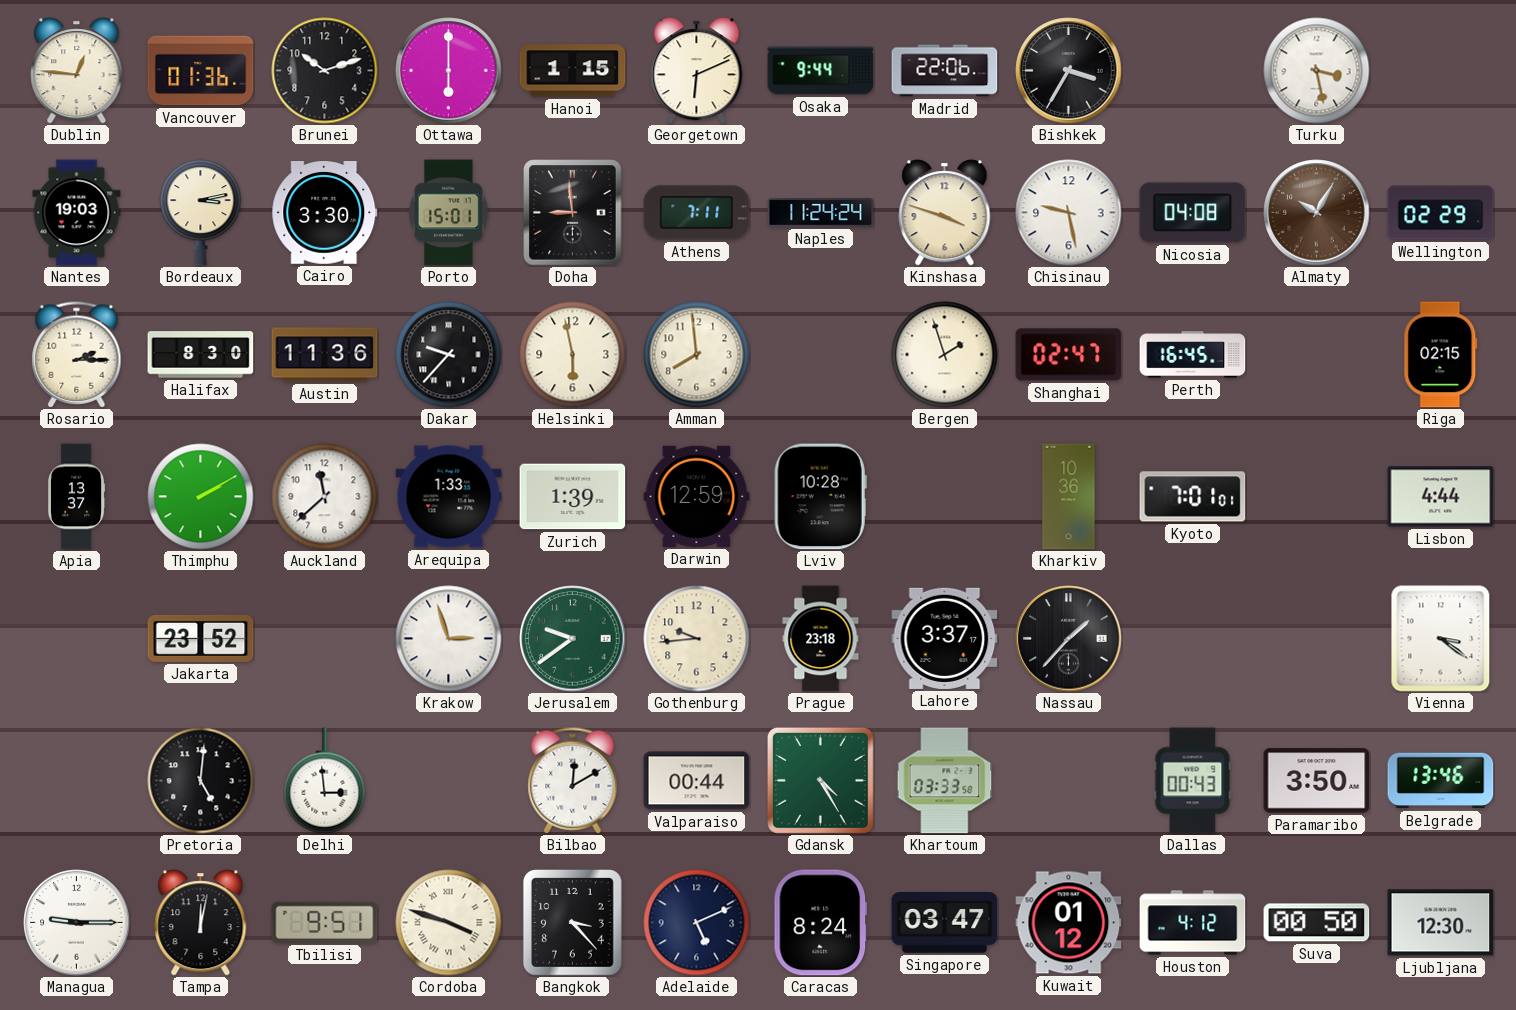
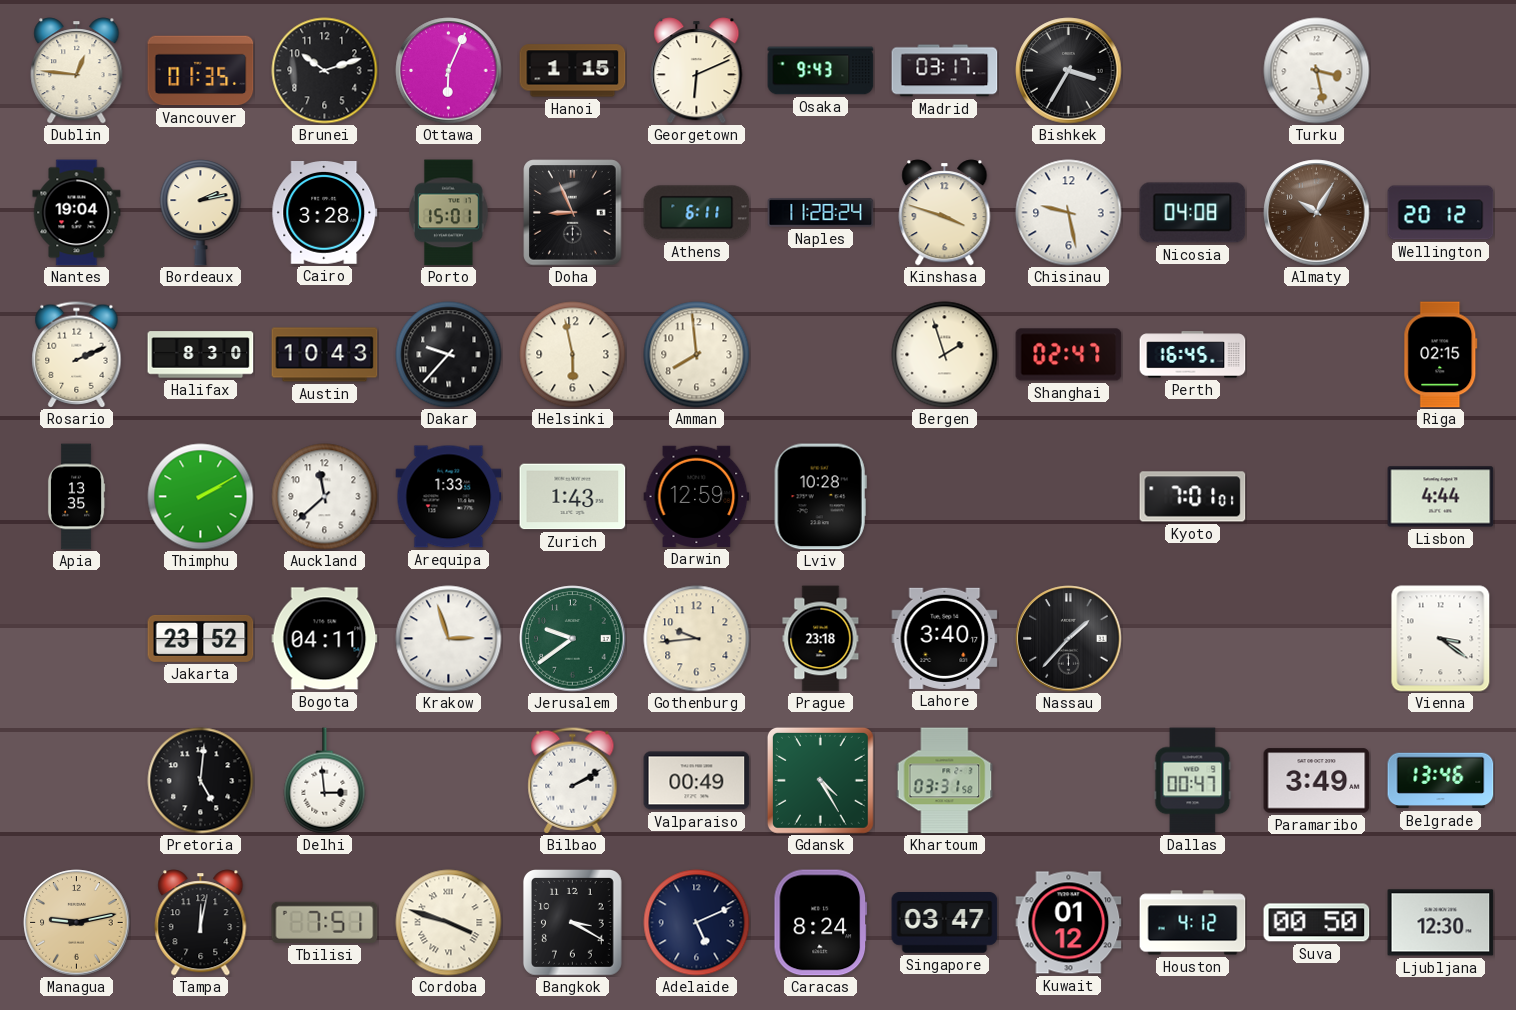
Vancouver: 01:36 -> 01:35
Ottawa: 6:00 -> 6:04
Osaka: 9:44 -> 9:43
Madrid: 22:06 -> 03:17
Nantes: 19:03 -> 19:04
Bordeaux: 3:13 -> 2:13
Cairo: 3:30 -> 3:28
Doha: 8:59 -> 8:56
Athens: 7:11 -> 6:11
Naples: 11:24 -> 11:28
Wellington: 02:29 -> 20:12
Rosario: 2:15 -> 2:11
Austin: 11:36 -> 10:43
Apia: 13:37 -> 13:35
Zurich: 1:39 -> 1:43
Kharkiv: 10:36 -> none
Bogota: none -> 04:11
Lahore: 3:37 -> 3:40
Bilbao: 12:10 -> 2:10
Valparaiso: 00:44 -> 00:49
Khartoum: 03:33 -> 03:31
Dallas: 00:43 -> 00:47
Paramaribo: 3:50 -> 3:49
Managua: 9:15 -> 9:13
Managua dial: white -> champagne
Tbilisi: 9:51 -> 7:51
Bangkok: 3:23 -> 3:20
